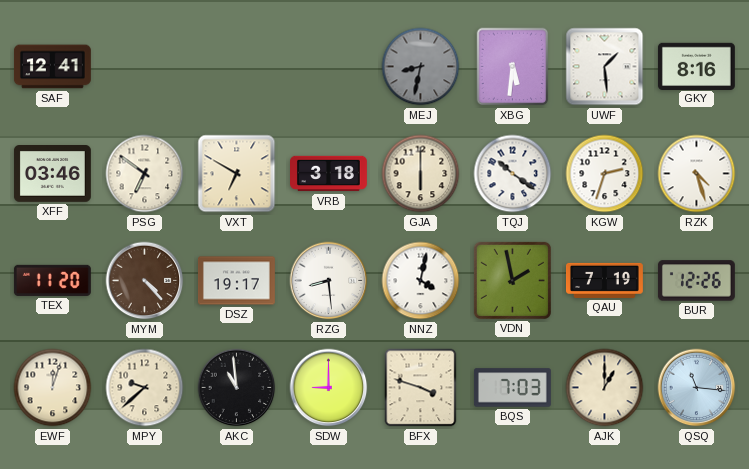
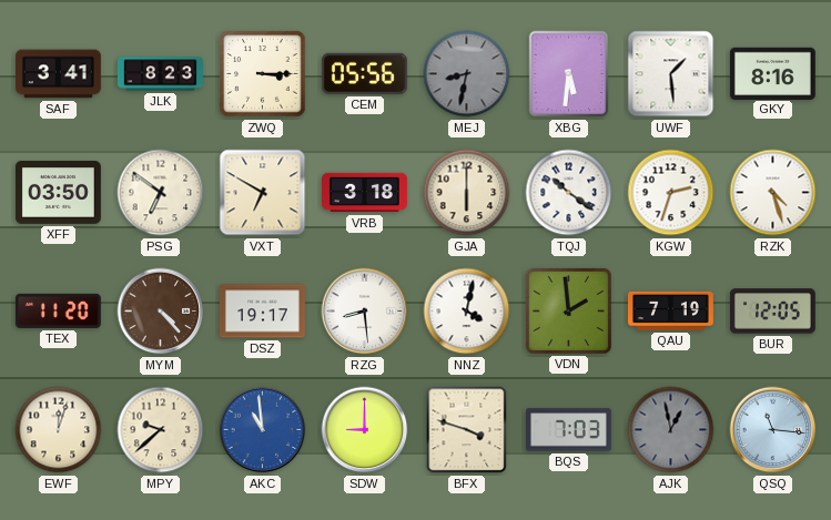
SAF: 12:41 -> 3:41
JLK: none -> 8:23
ZWQ: none -> 3:15
CEM: none -> 05:56
XFF: 03:46 -> 03:50
VDN: 1:58 -> 1:59
BUR: 12:26 -> 12:05
AKC dial: black -> blue
AJK: 1:00 -> 12:58
AJK dial: cream -> grey
